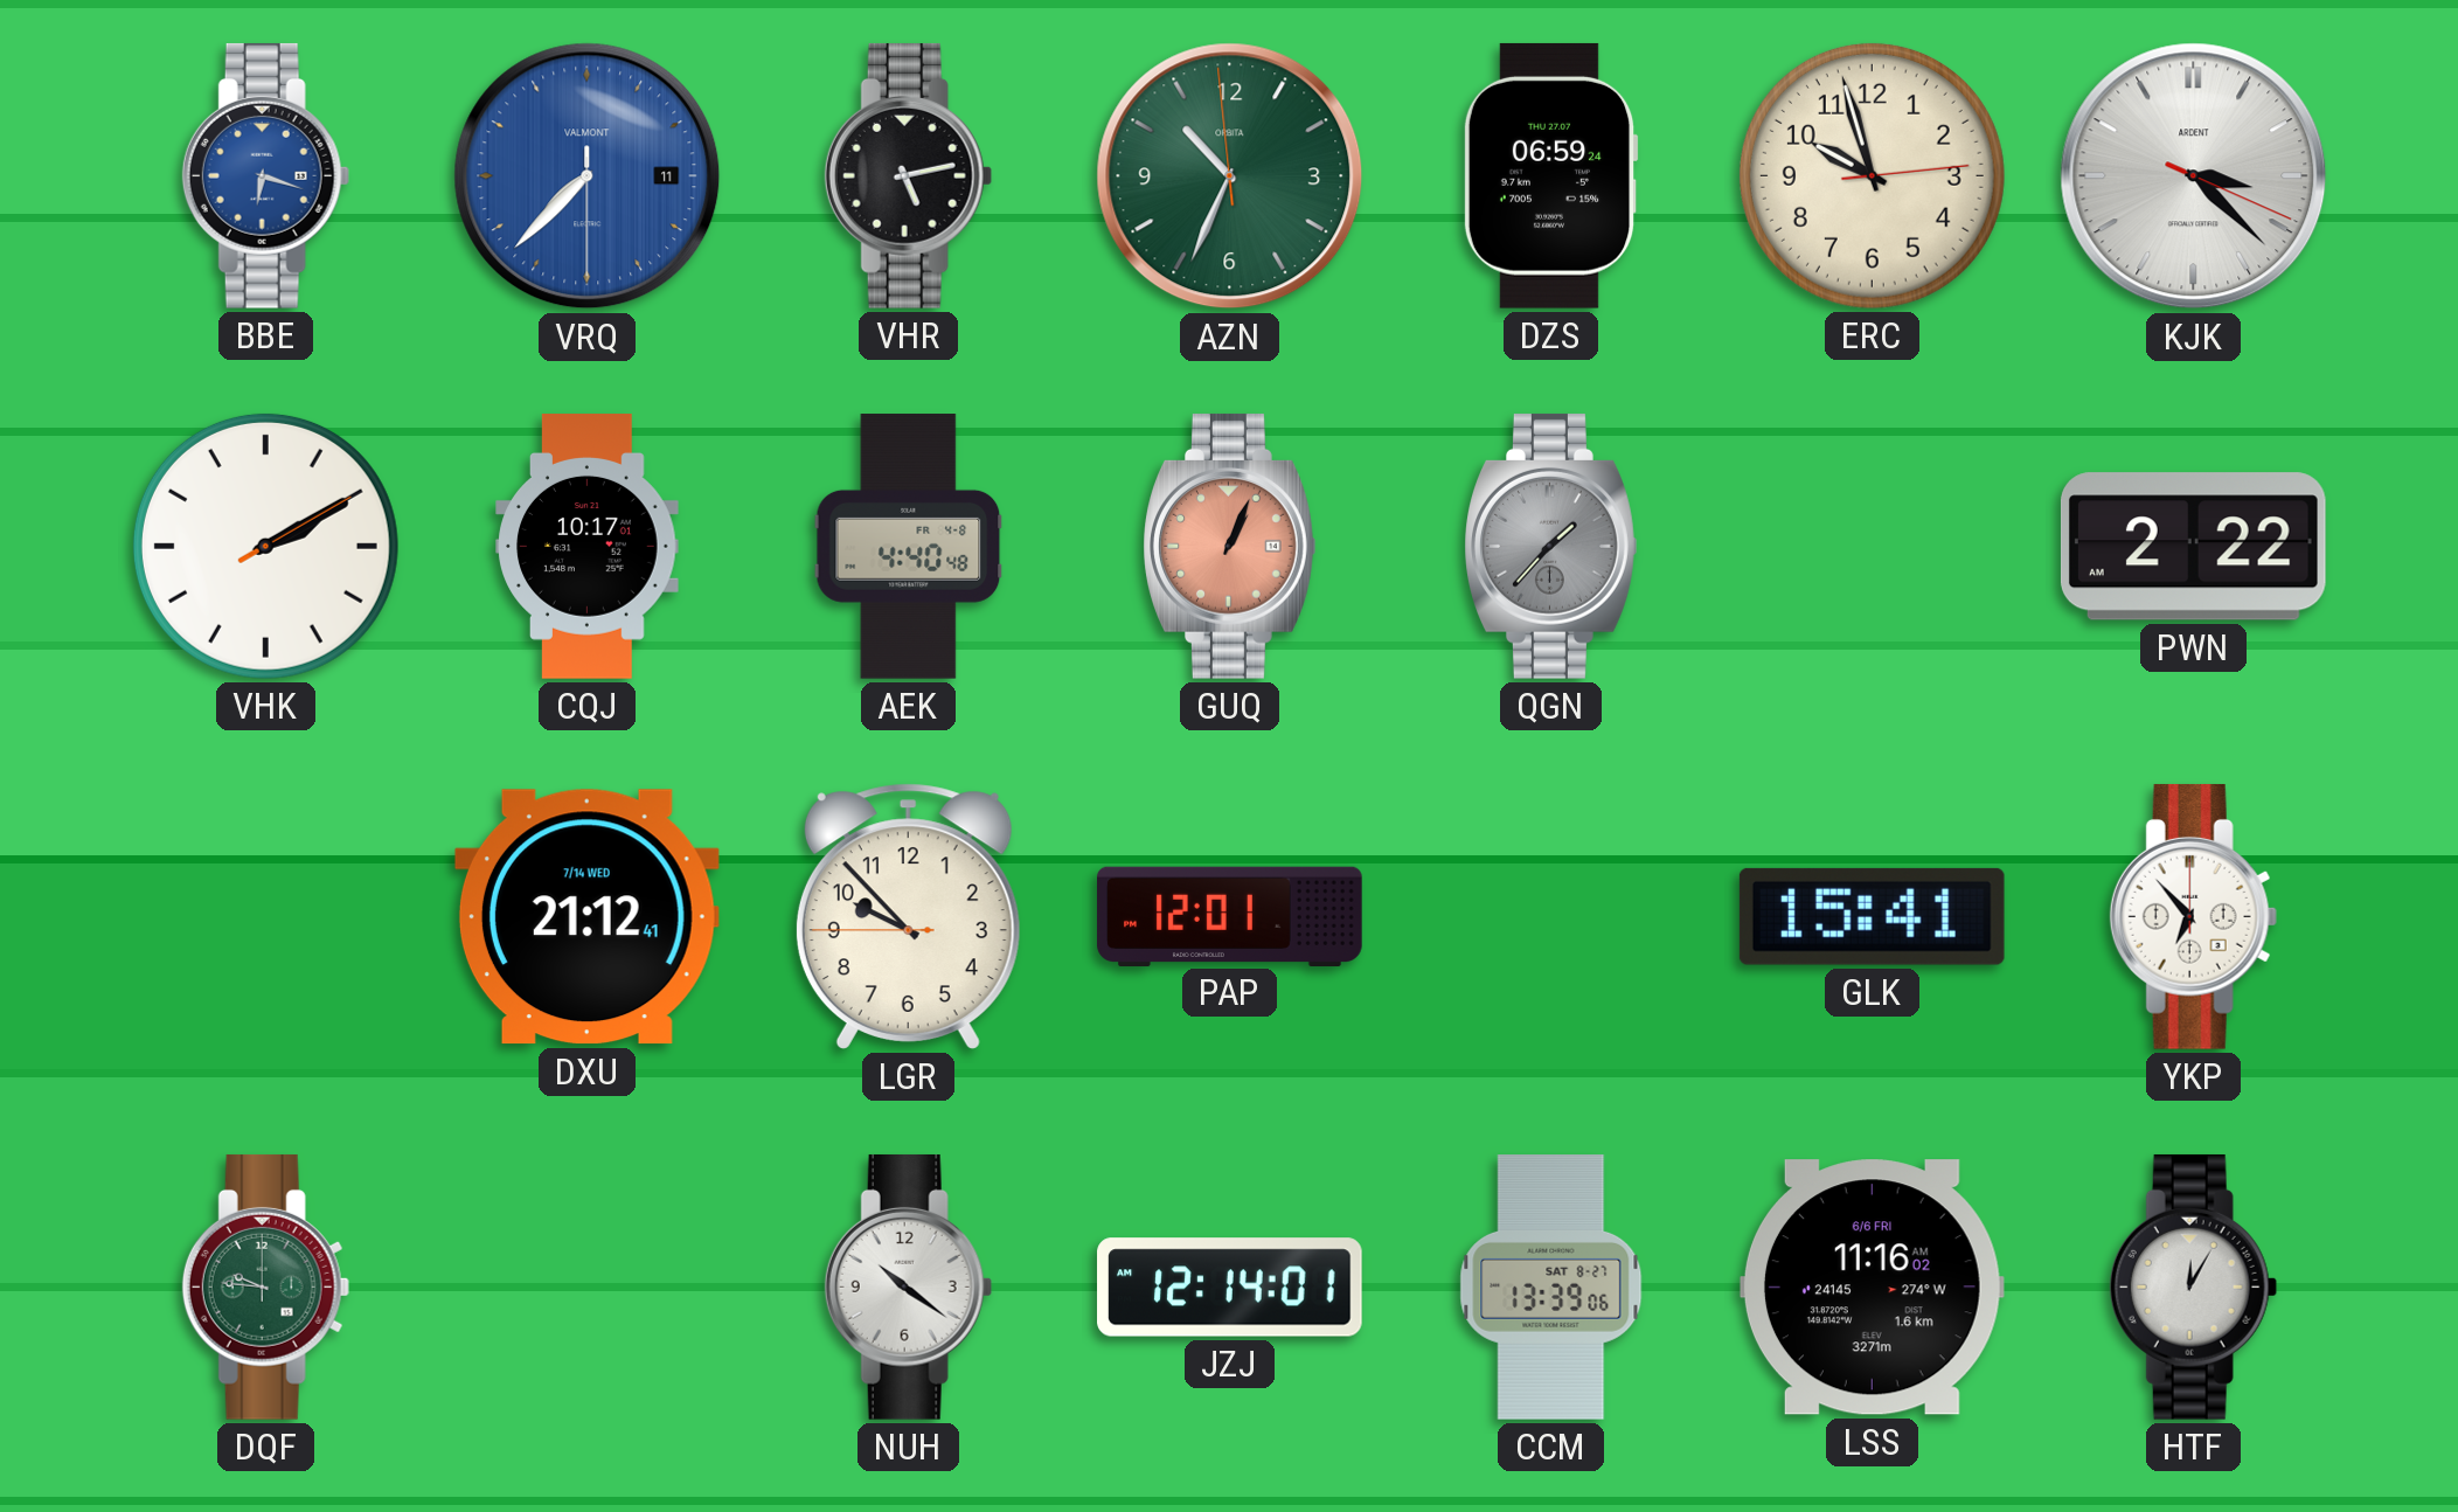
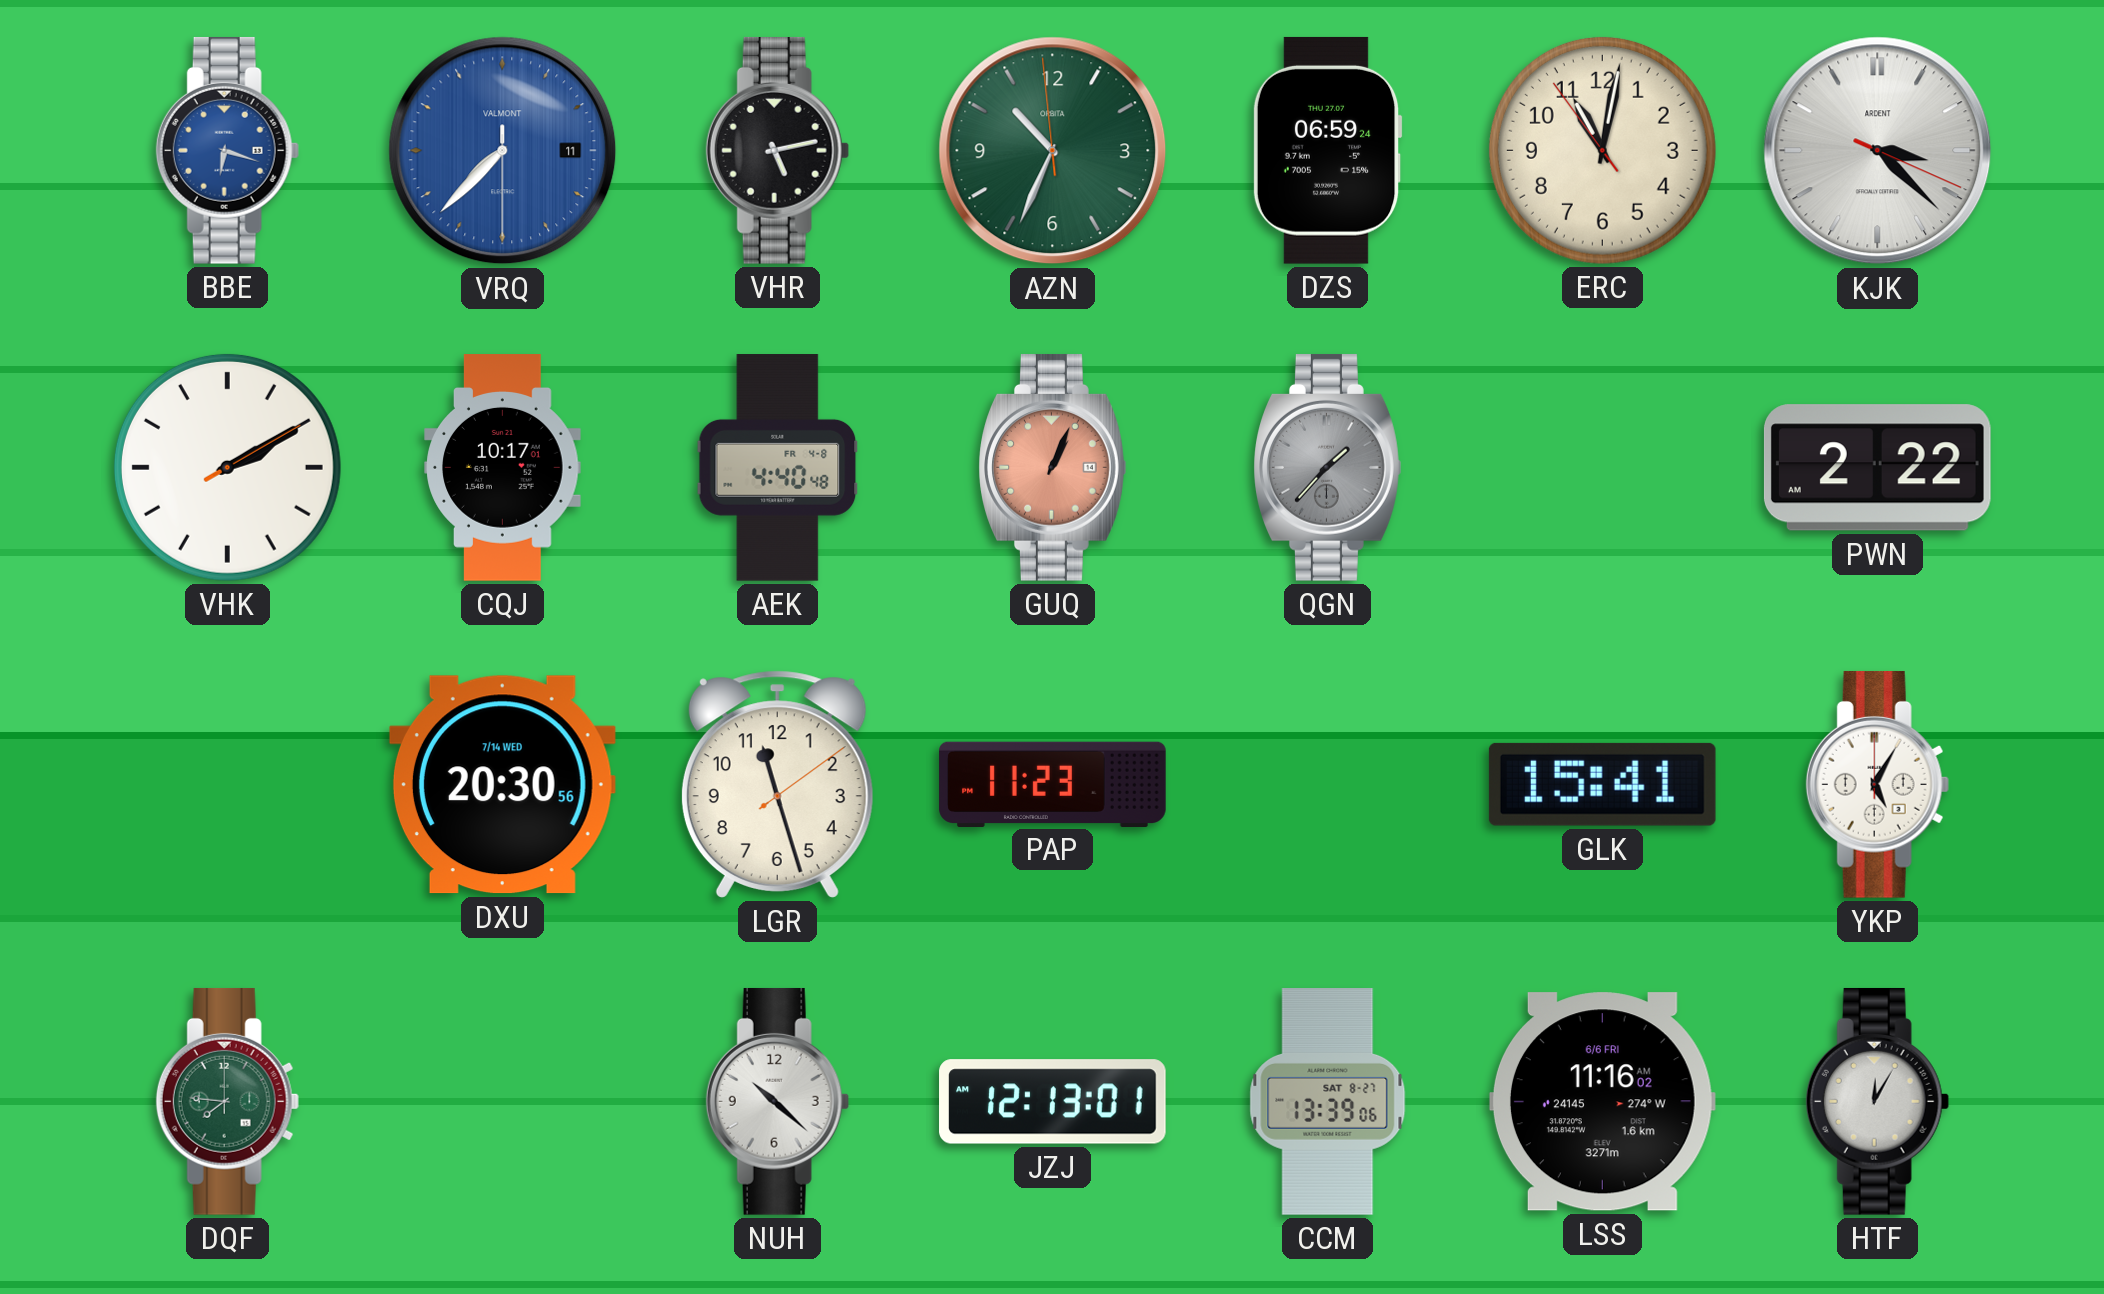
ERC: 9:57 -> 11:01
DXU: 21:12 -> 20:30
LGR: 9:52 -> 11:27
PAP: 12:01 -> 11:23
YKP: 6:53 -> 5:05
DQF: 9:46 -> 7:46
NUH: 10:21 -> 10:22
JZJ: 12:14 -> 12:13
